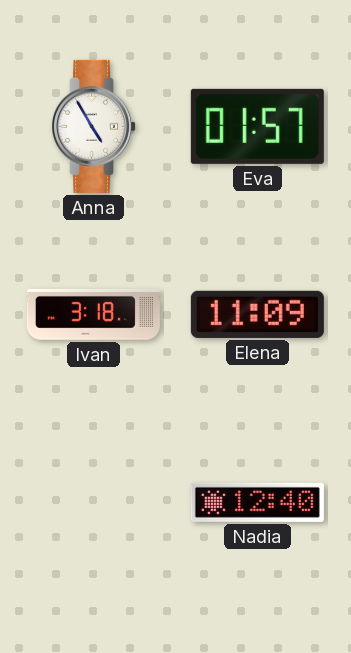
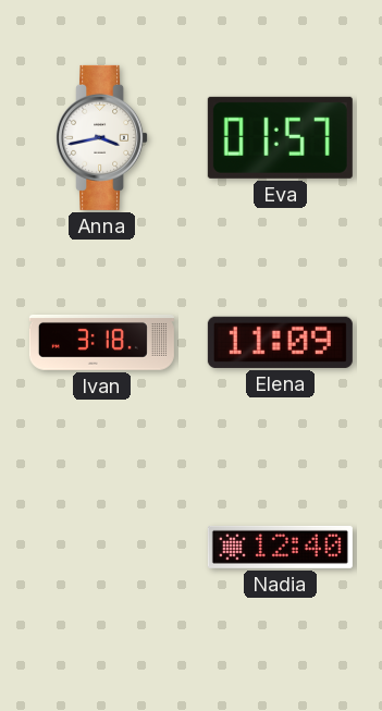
Anna: 4:55 -> 3:43
